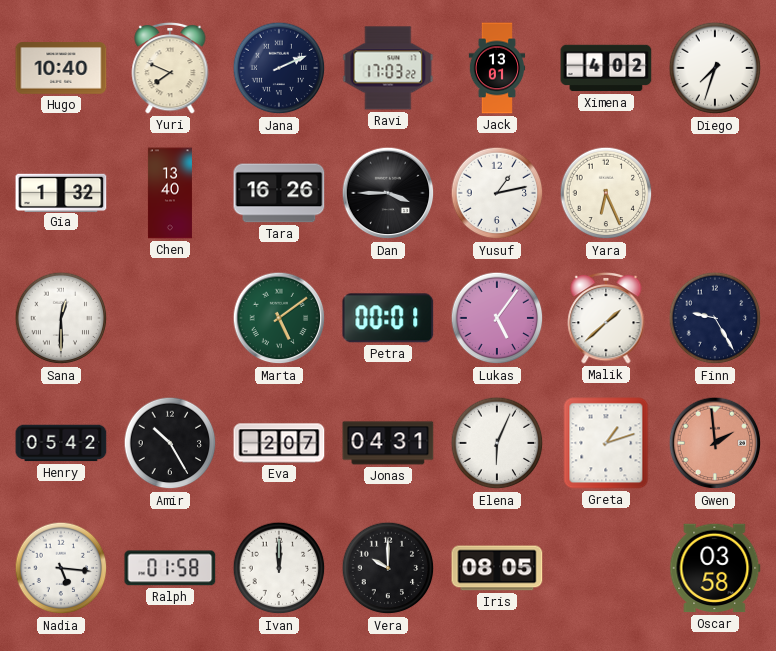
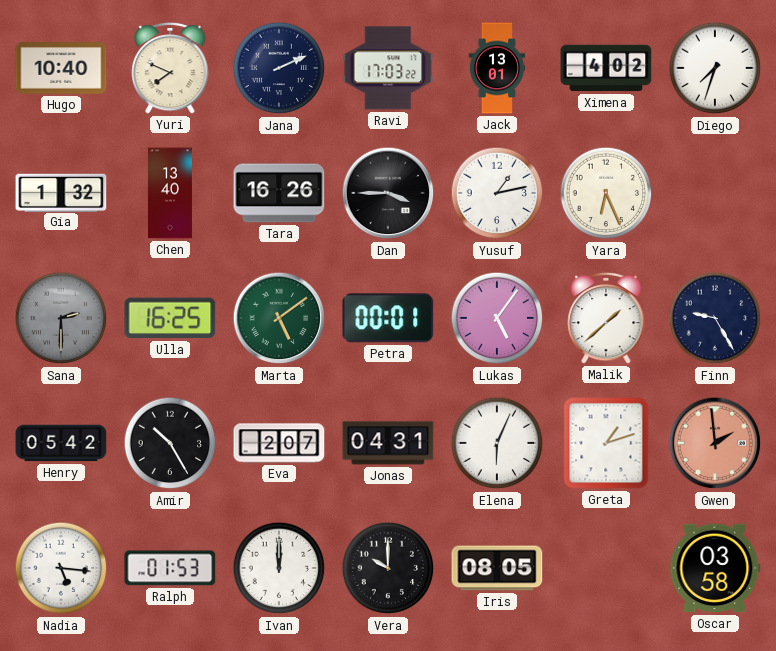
Sana: 12:30 -> 2:30
Sana dial: white -> grey
Ulla: none -> 16:25
Ralph: 01:58 -> 01:53
